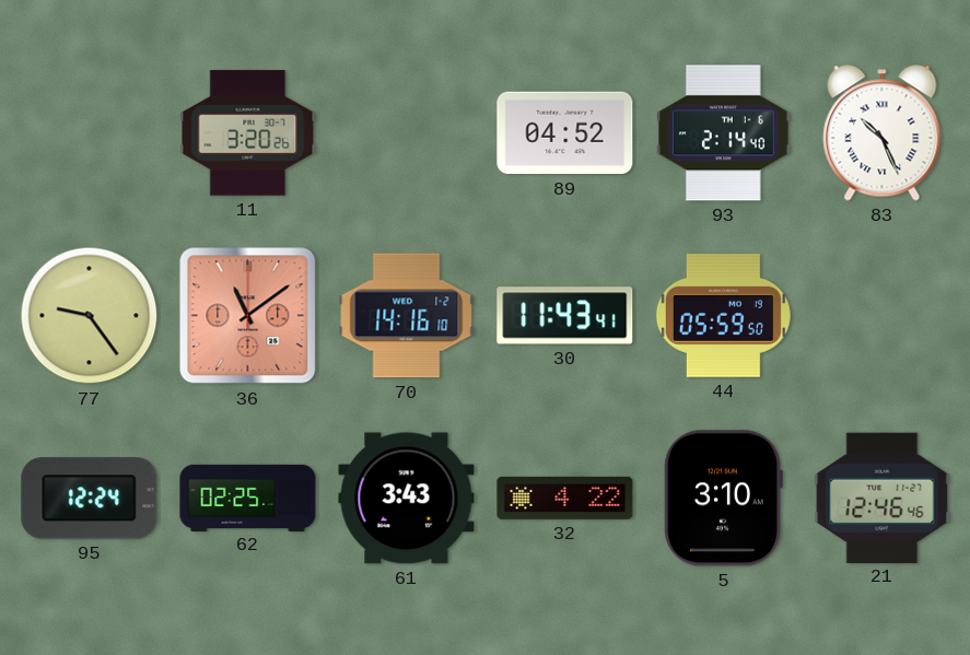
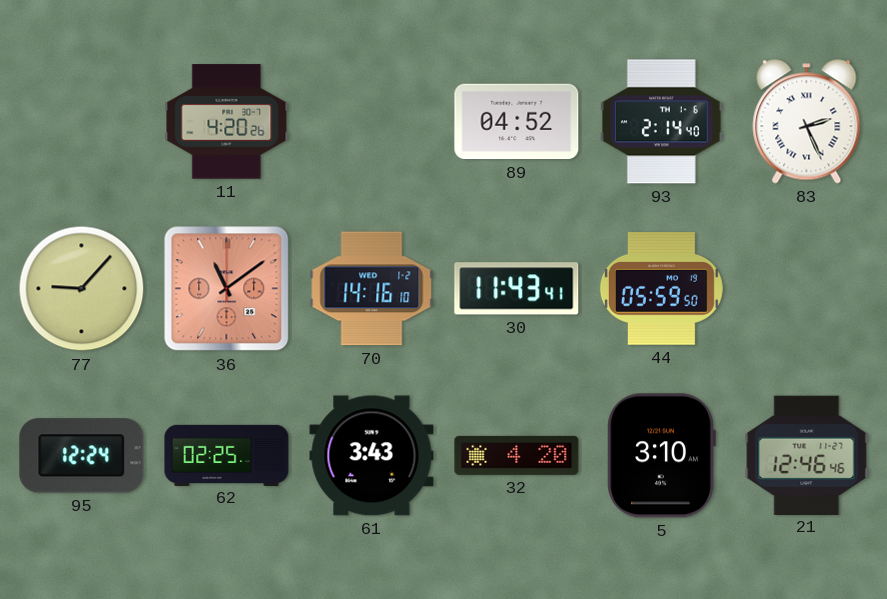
11: 3:20 -> 4:20
83: 10:26 -> 2:26
77: 9:24 -> 9:07
32: 4:22 -> 4:20
